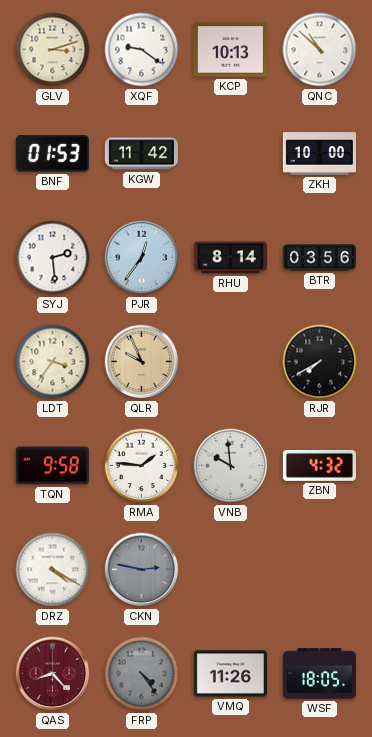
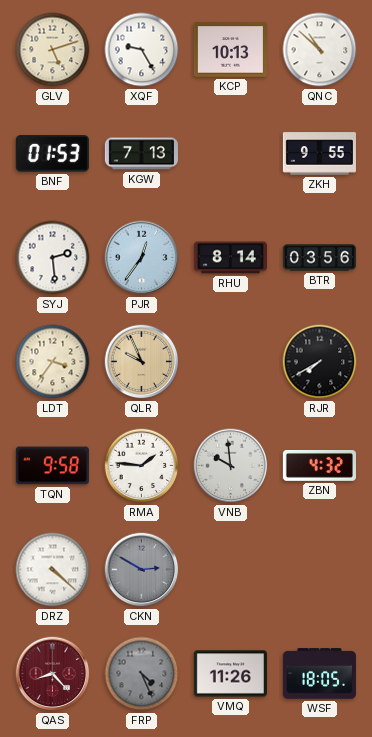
GLV: 3:12 -> 5:12
XQF: 9:21 -> 9:25
KGW: 11:42 -> 7:13
ZKH: 10:00 -> 9:55
DRZ: 4:20 -> 4:22
CKN: 2:47 -> 2:50
FRP: 4:24 -> 4:26
